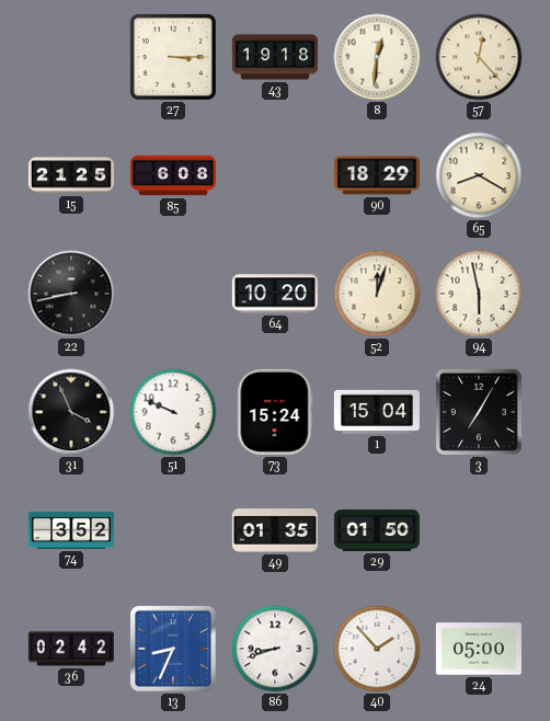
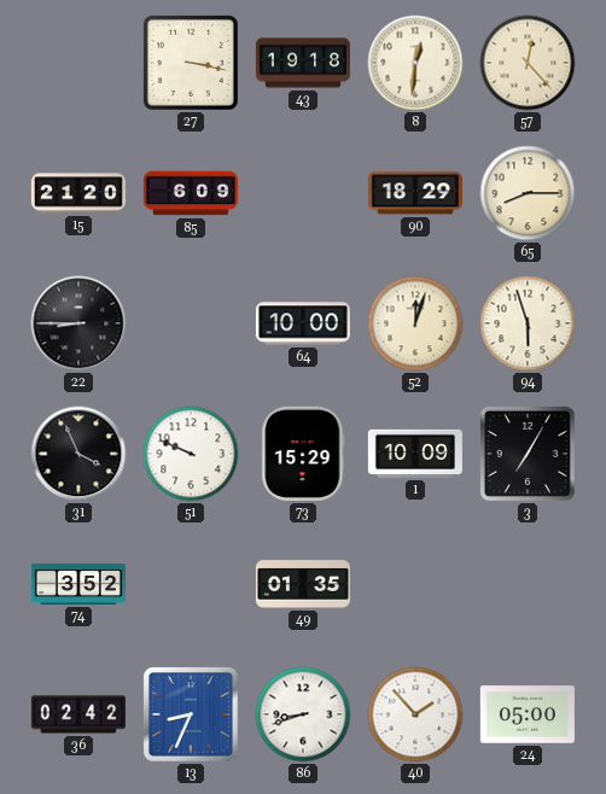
27: 3:15 -> 3:17
15: 21:25 -> 21:20
85: 6:08 -> 6:09
65: 8:20 -> 8:15
22: 8:43 -> 8:45
64: 10:20 -> 10:00
94: 5:58 -> 5:57
73: 15:24 -> 15:29
1: 15:04 -> 10:09
29: 01:50 -> none
